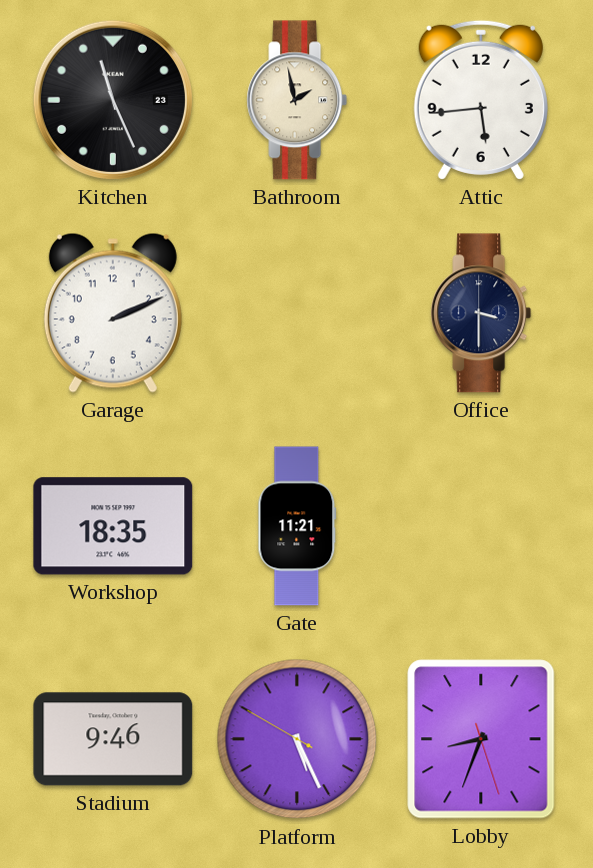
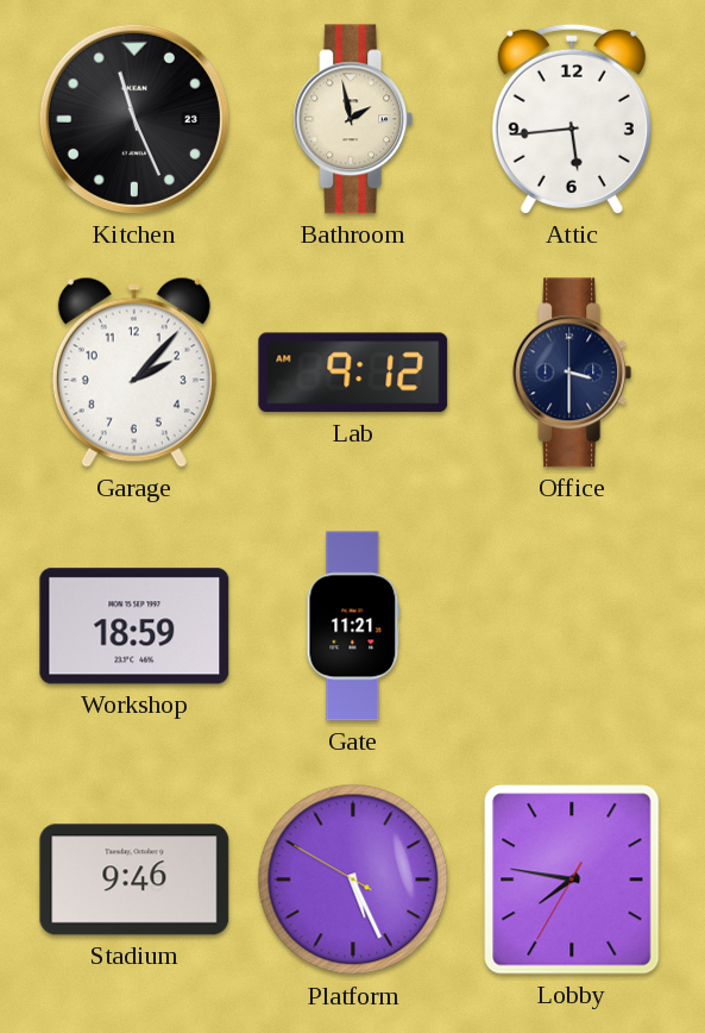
Garage: 2:11 -> 2:07
Lab: none -> 9:12
Workshop: 18:35 -> 18:59
Lobby: 8:33 -> 7:46
